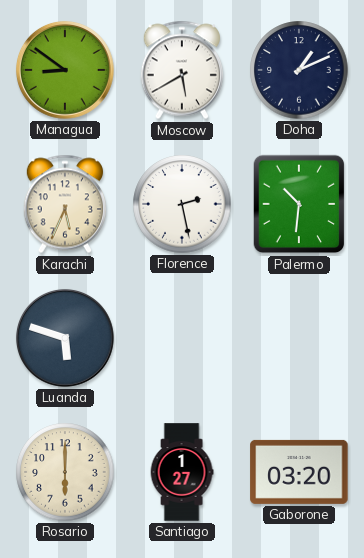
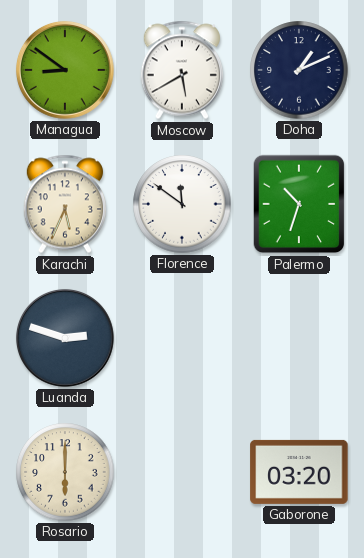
Florence: 2:28 -> 11:51
Palermo: 10:31 -> 10:33
Luanda: 5:48 -> 2:48
Santiago: 1:27 -> none
